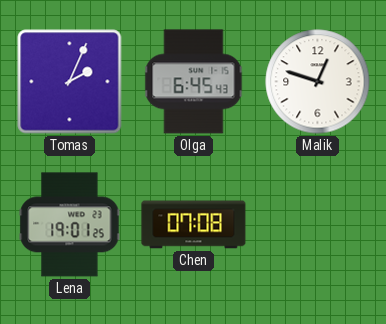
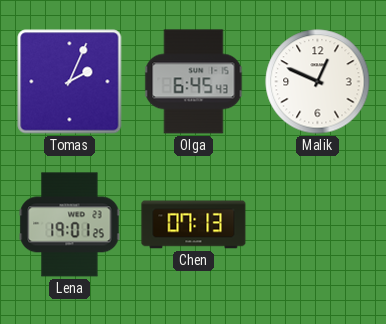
Malik: 12:48 -> 12:49
Chen: 07:08 -> 07:13
